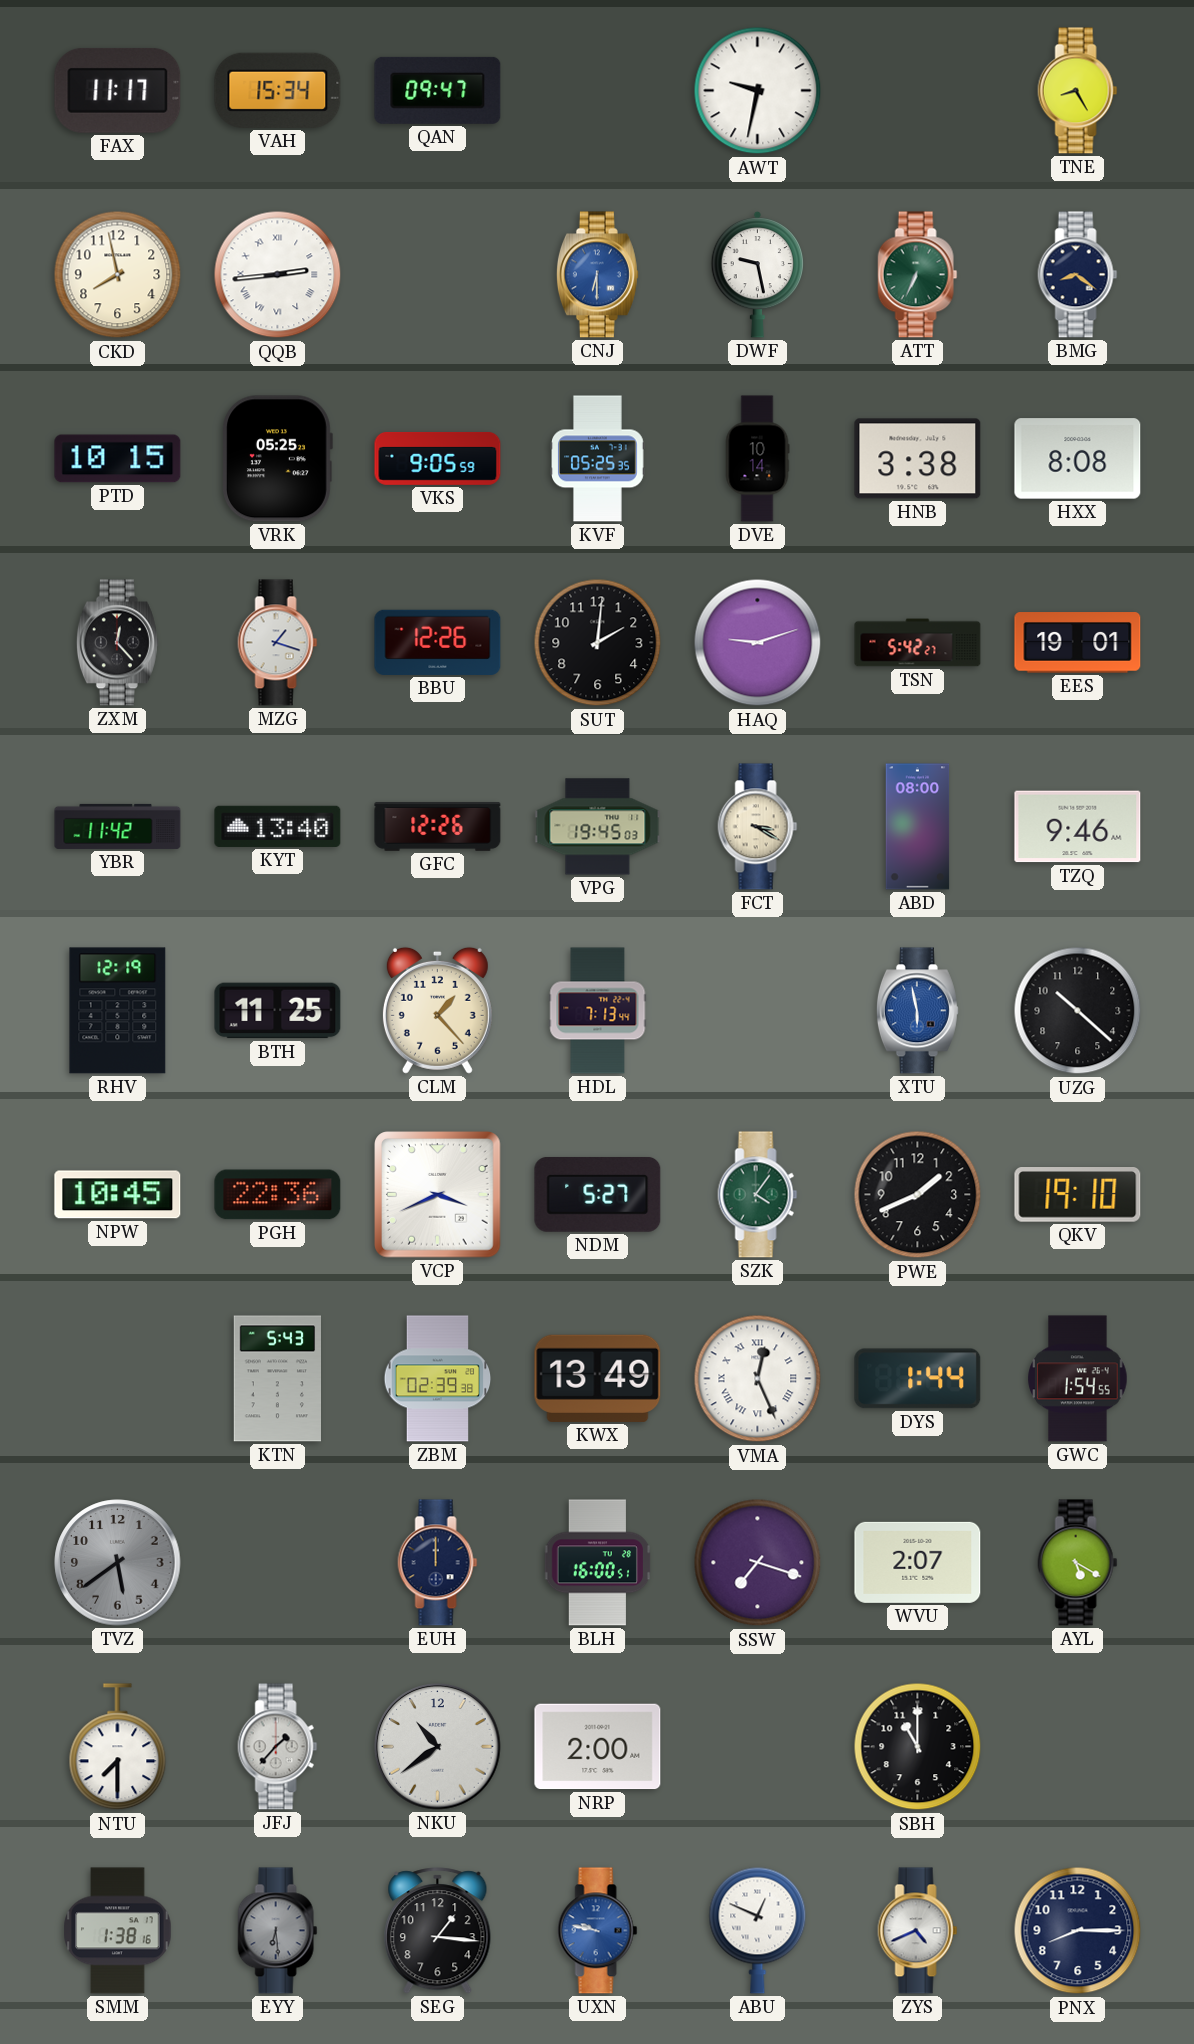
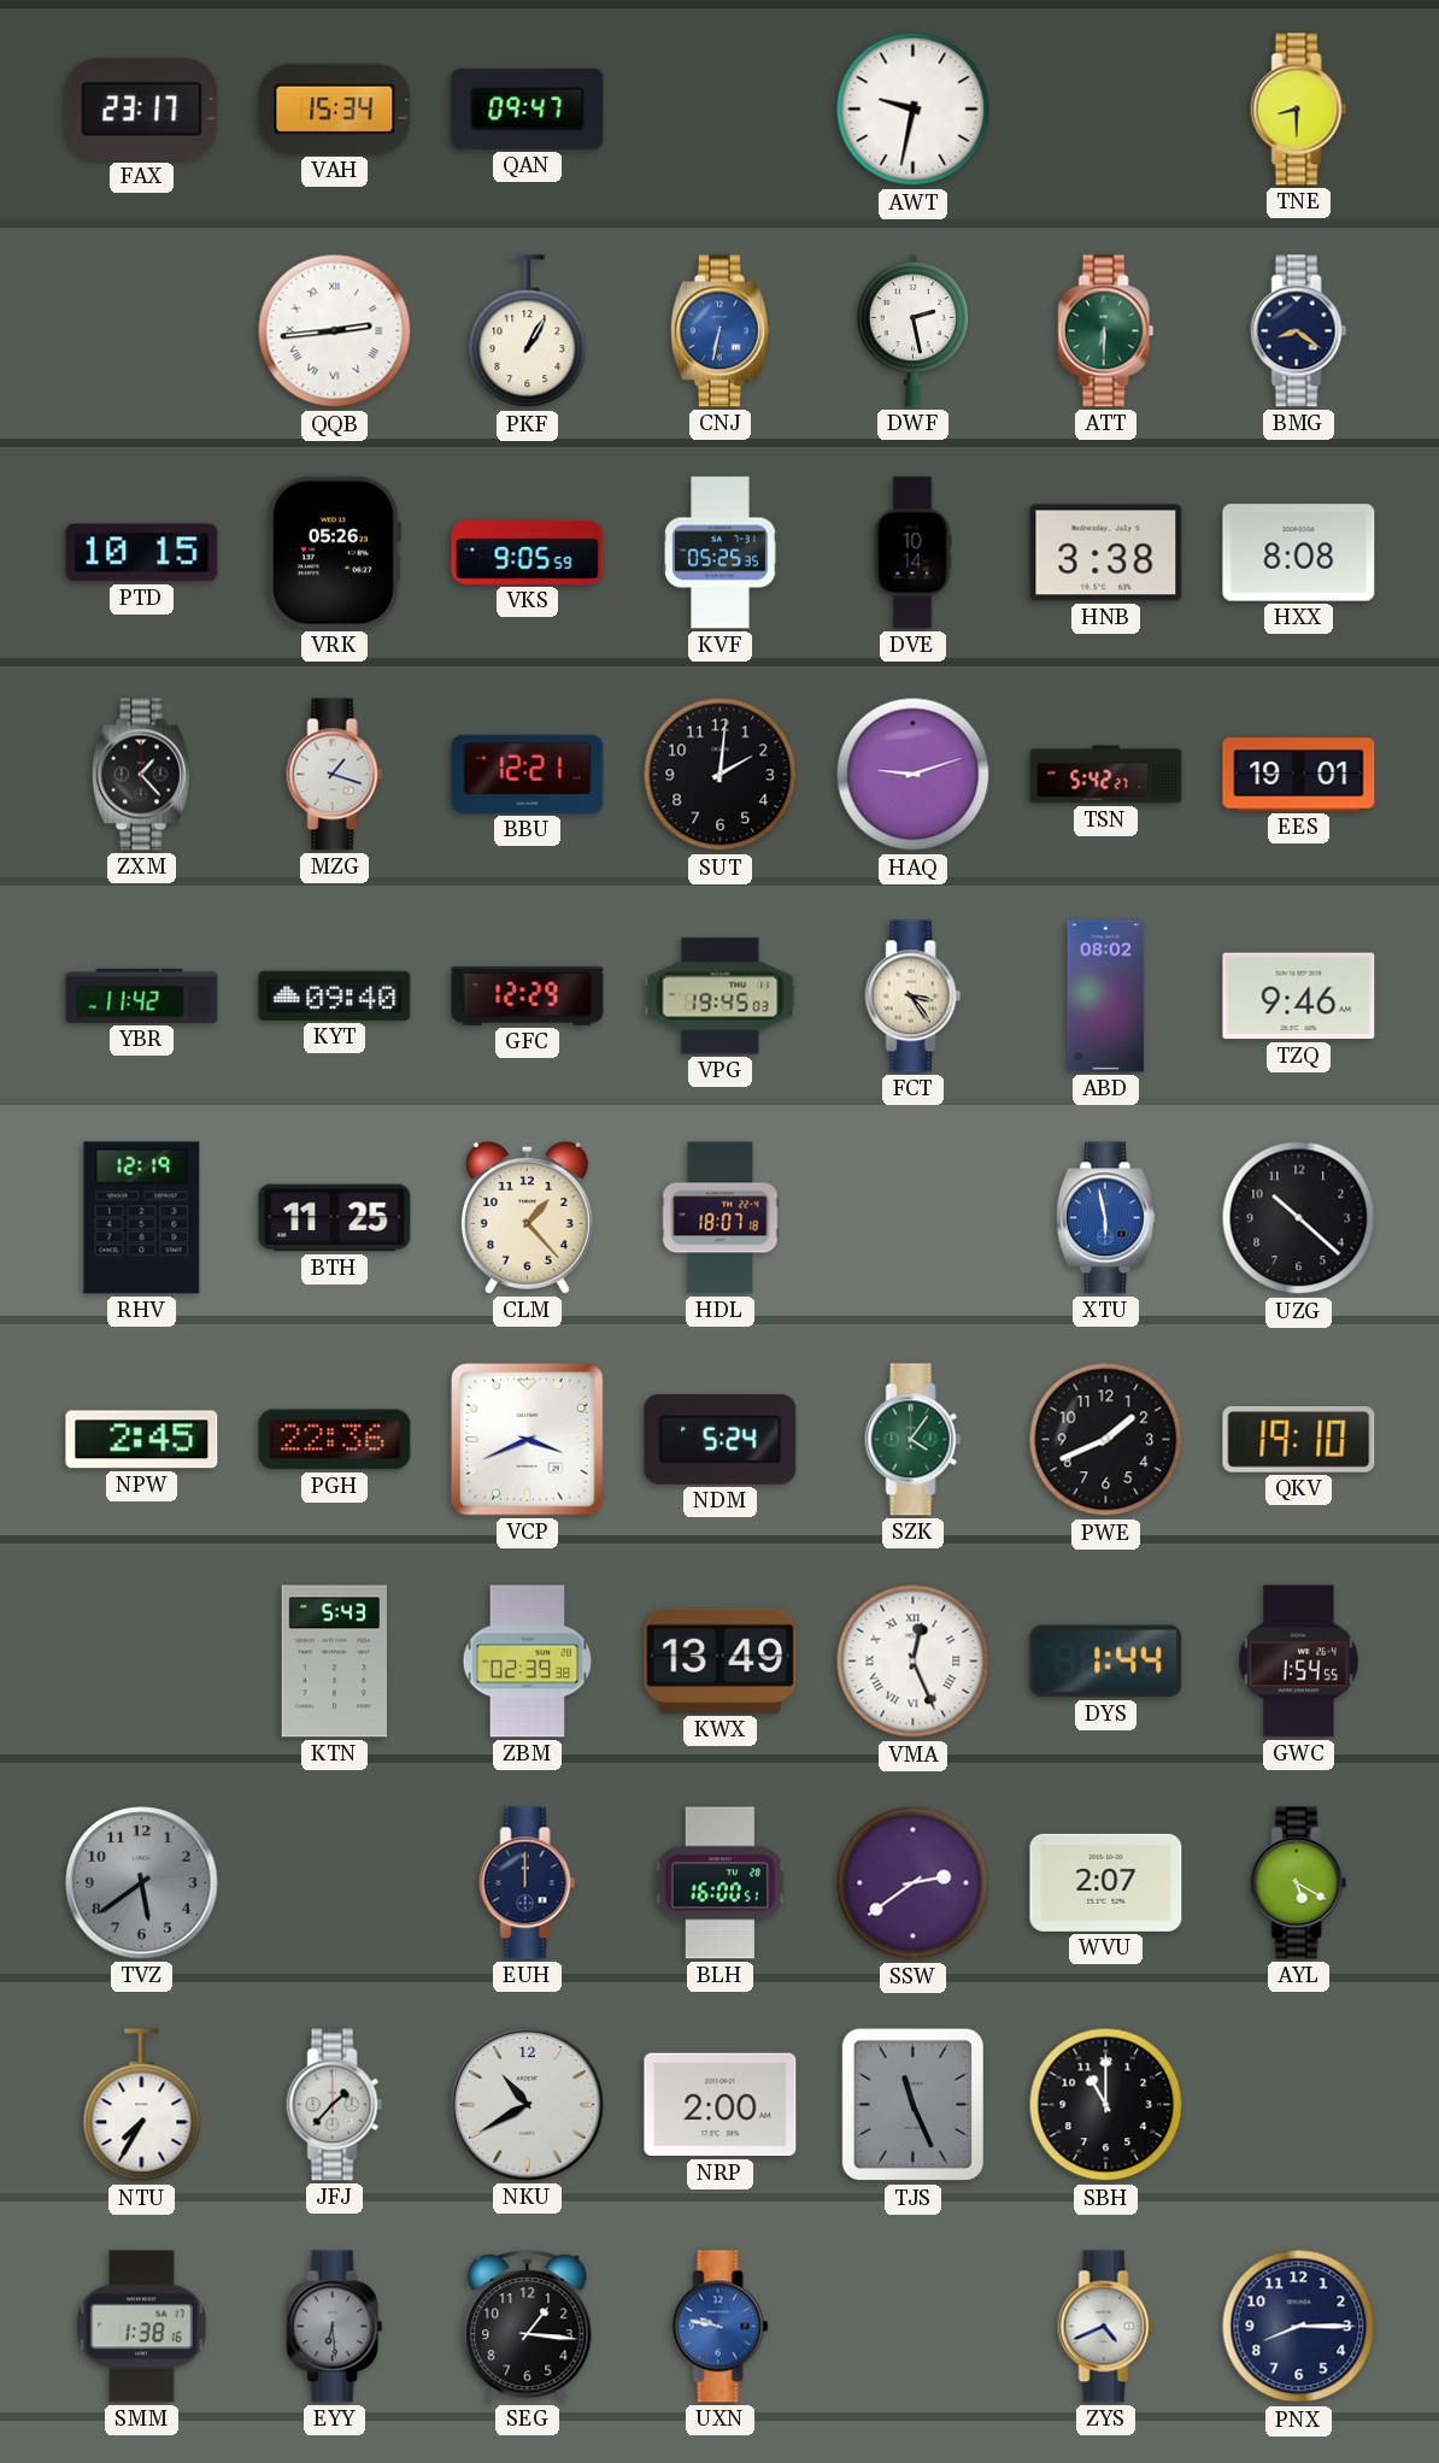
FAX: 11:17 -> 23:17
TNE: 8:25 -> 8:30
CKD: 7:58 -> none
PKF: none -> 1:05
CNJ: 6:30 -> 6:32
DWF: 9:28 -> 2:28
ATT: 6:34 -> 6:30
VRK: 05:25 -> 05:26
ZXM: 12:23 -> 1:23
BBU: 12:26 -> 12:21
KYT: 13:40 -> 09:40
GFC: 12:26 -> 12:29
FCT: 3:20 -> 3:24
ABD: 08:00 -> 08:02
HDL: 7:13 -> 18:07
NPW: 10:45 -> 2:45
NDM: 5:27 -> 5:24
SSW: 7:18 -> 2:39
NTU: 7:30 -> 7:35
NKU: 10:39 -> 10:40
TJS: none -> 11:26
ABU: 12:49 -> none
